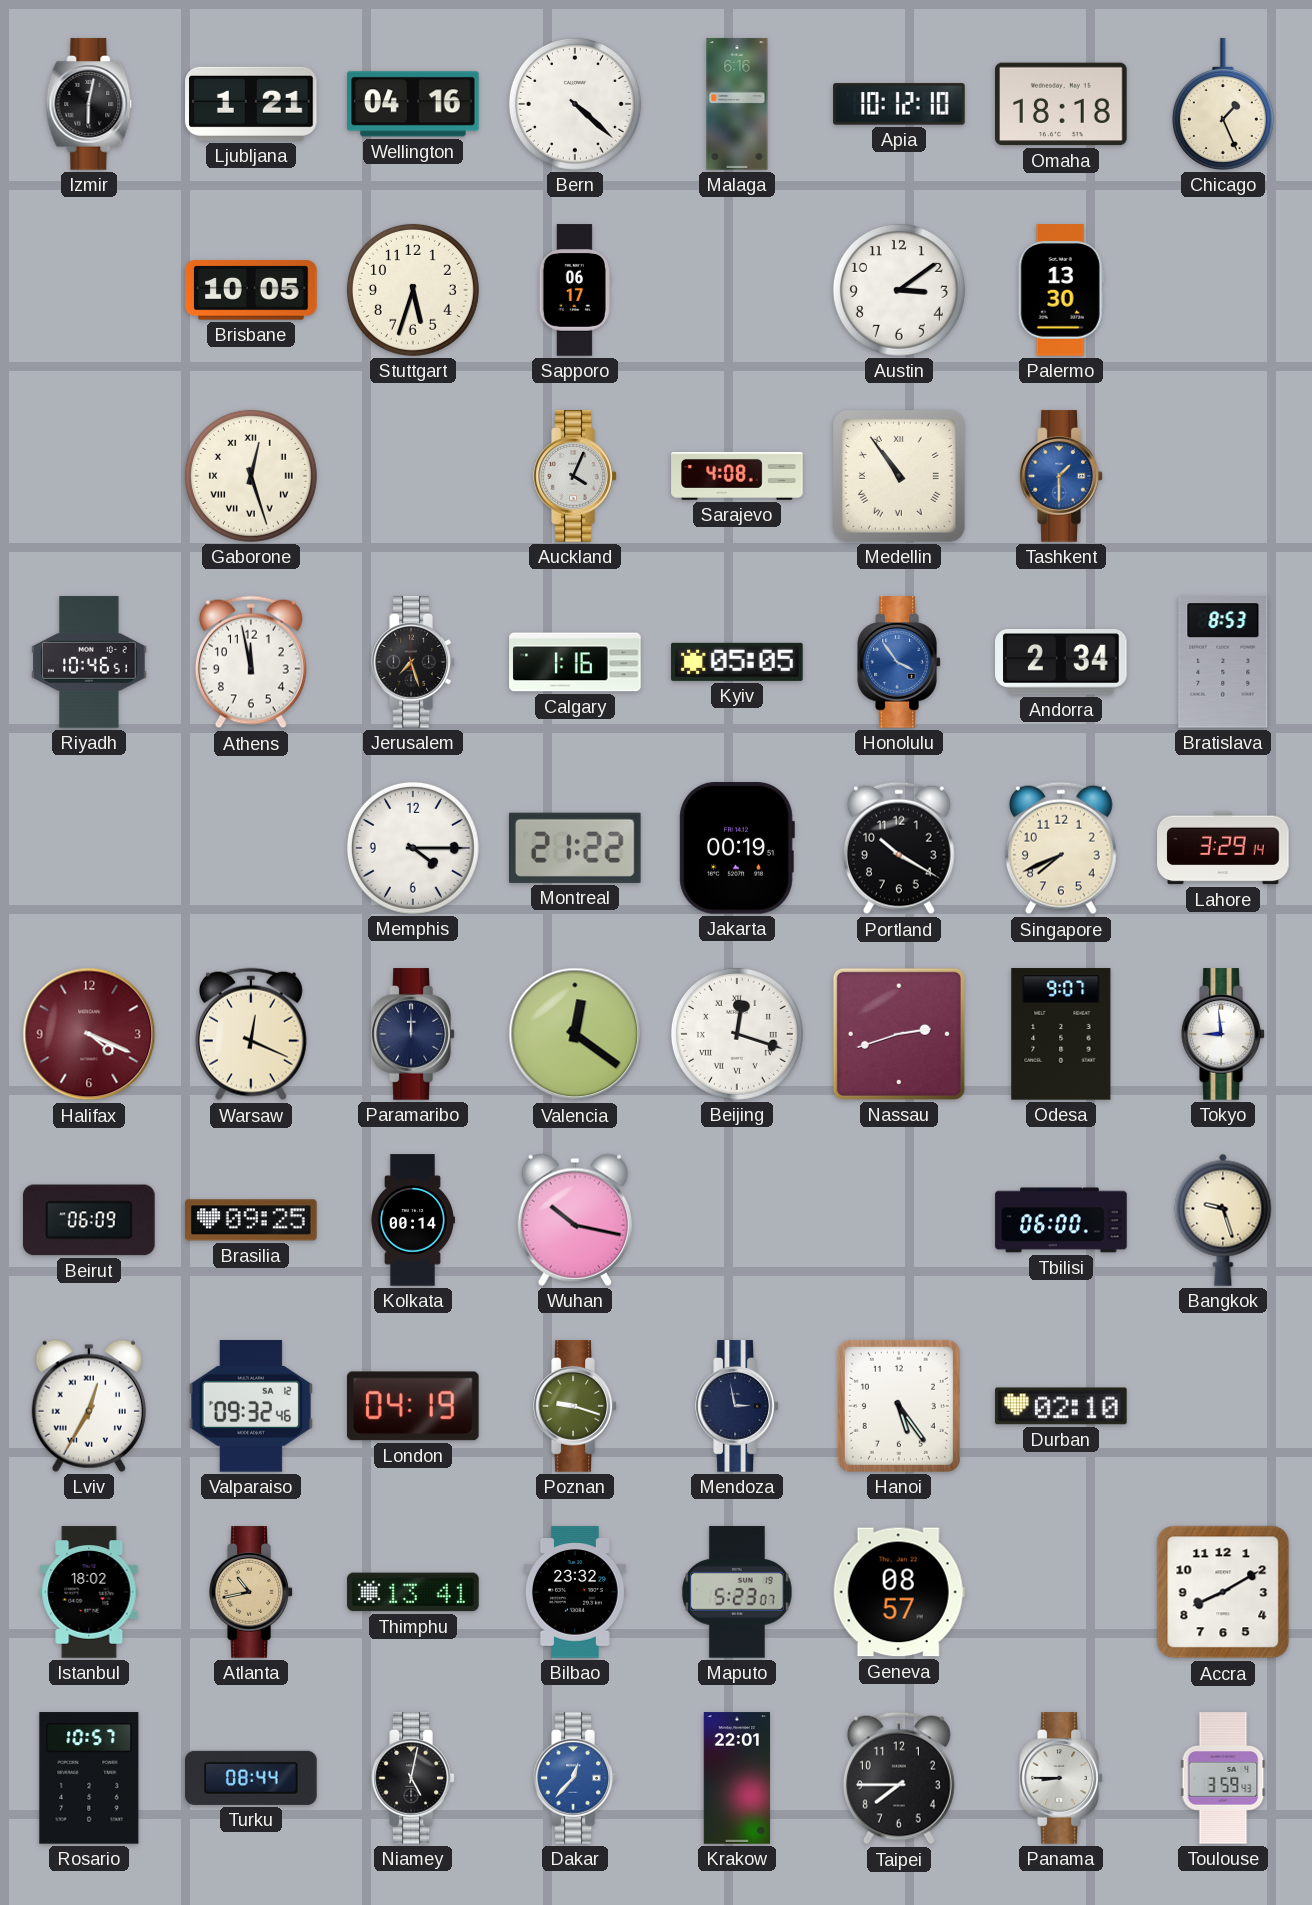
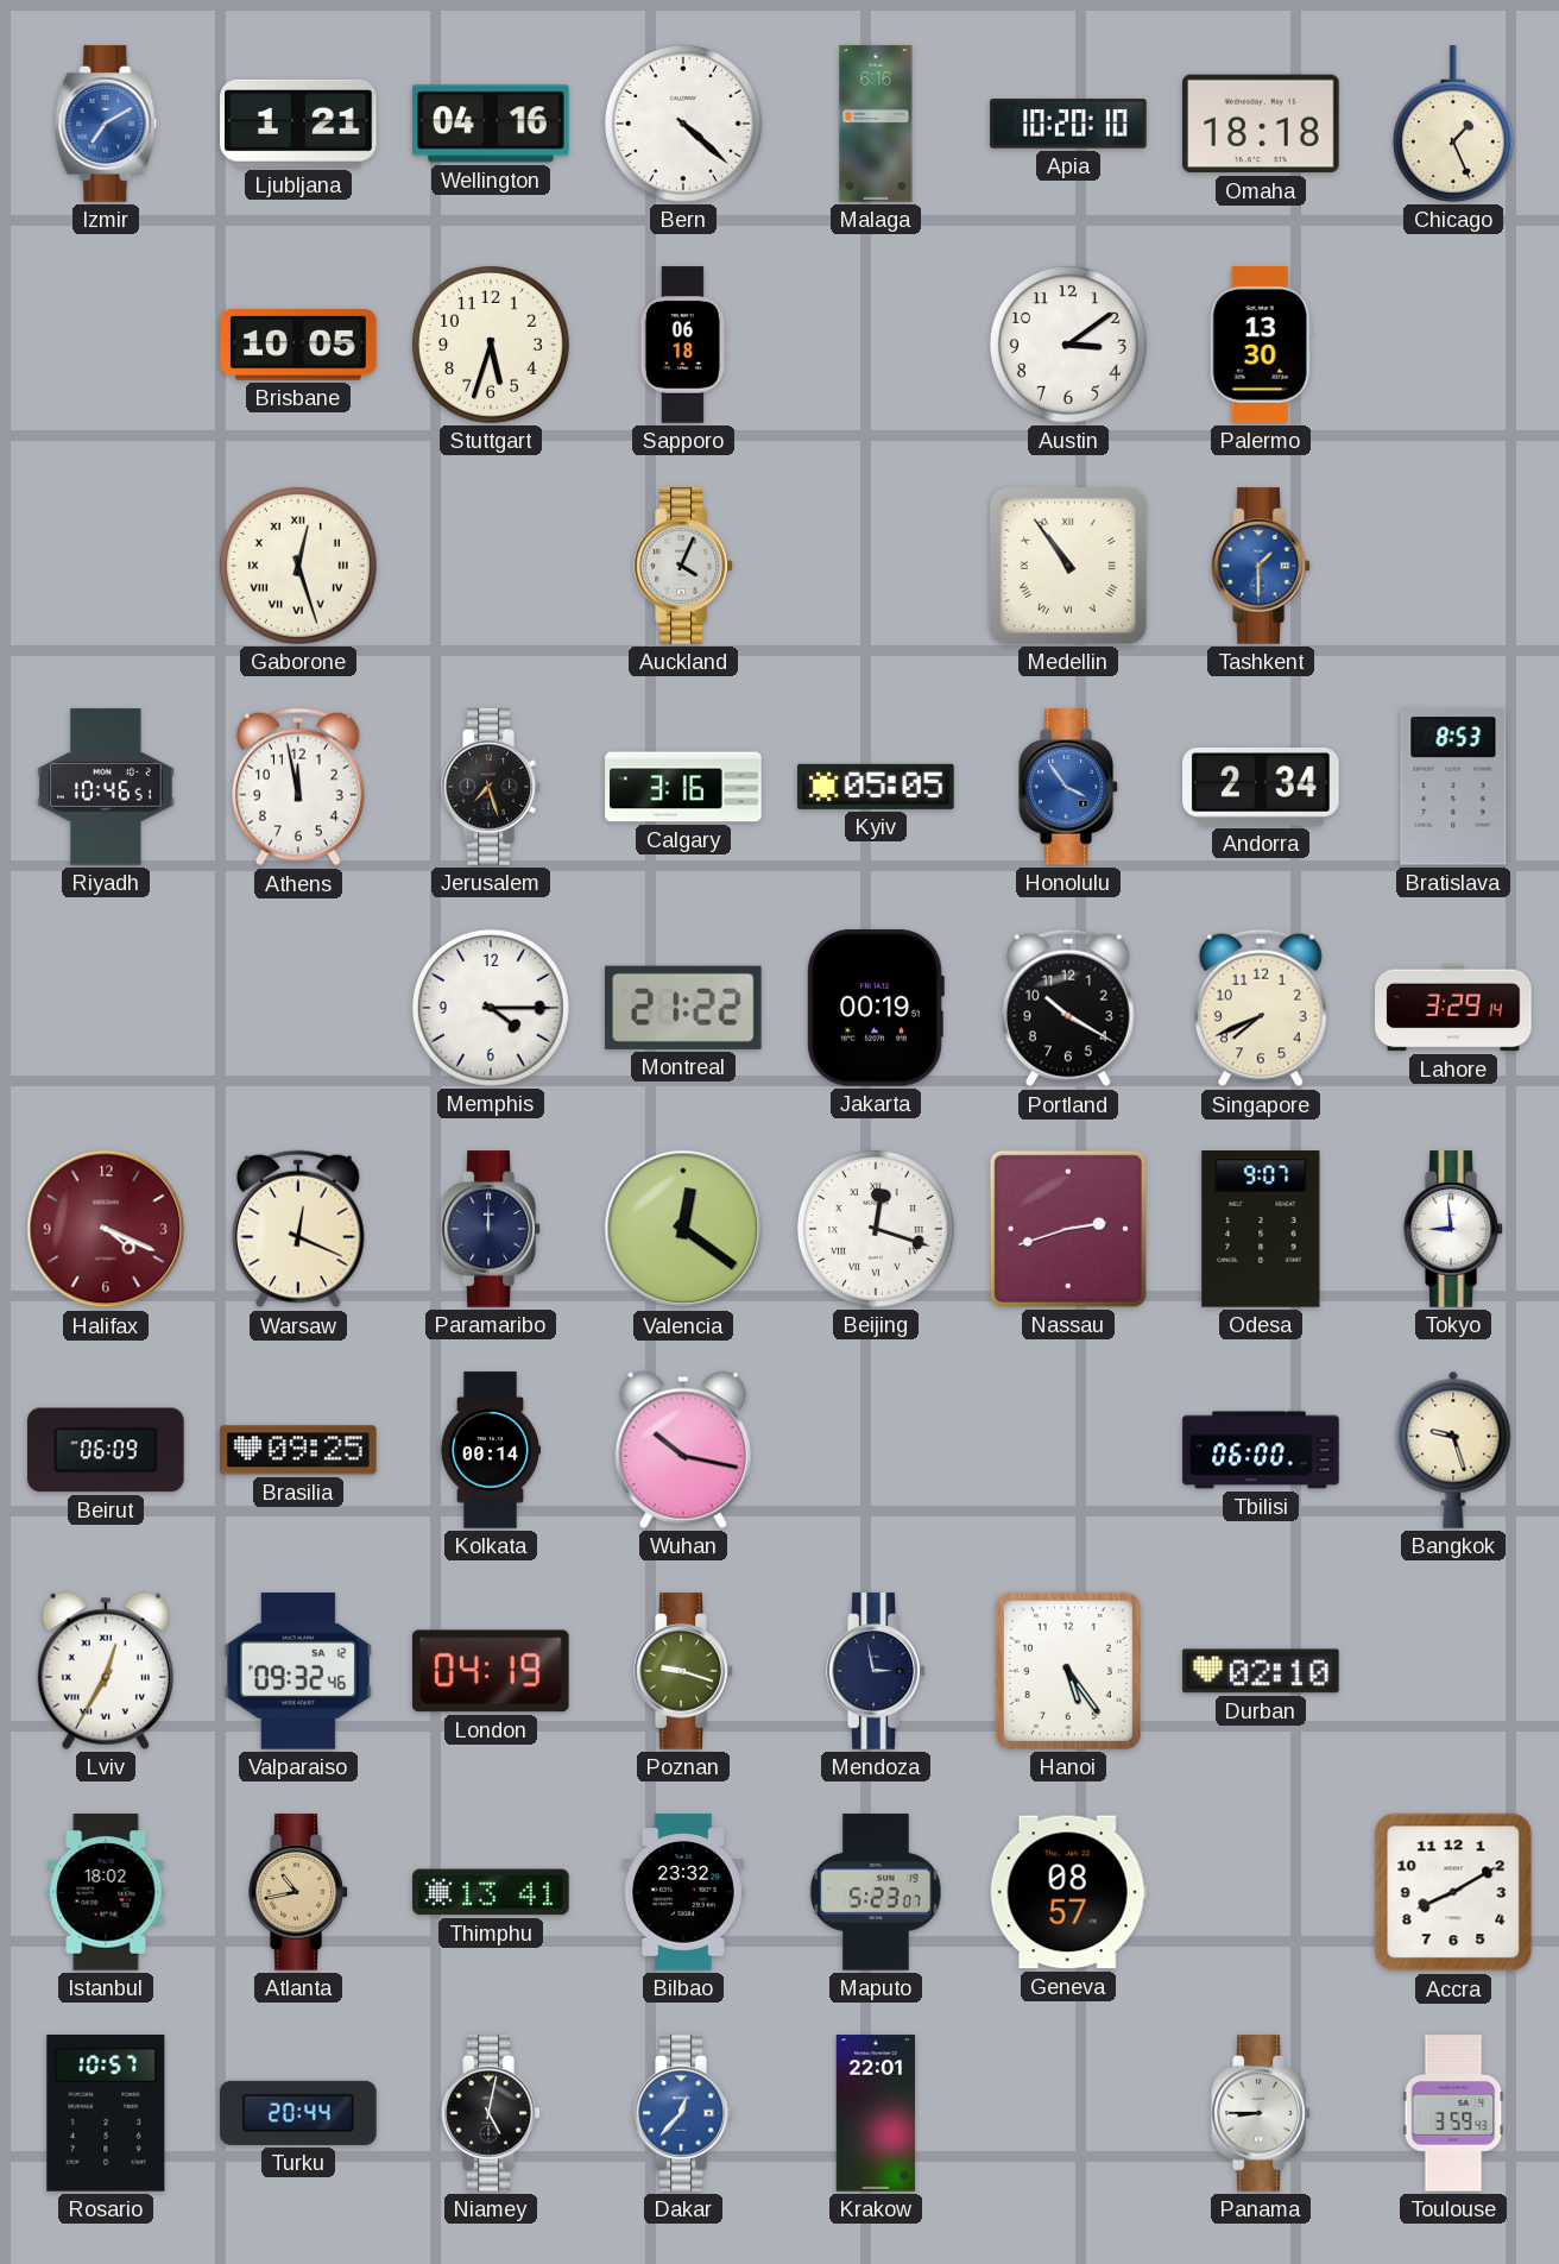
Izmir: 6:02 -> 7:10
Izmir dial: black -> blue
Apia: 10:12 -> 10:20
Sapporo: 06:17 -> 06:18
Sarajevo: 4:08 -> none
Calgary: 1:16 -> 3:16
Turku: 08:44 -> 20:44
Taipei: 7:45 -> none
